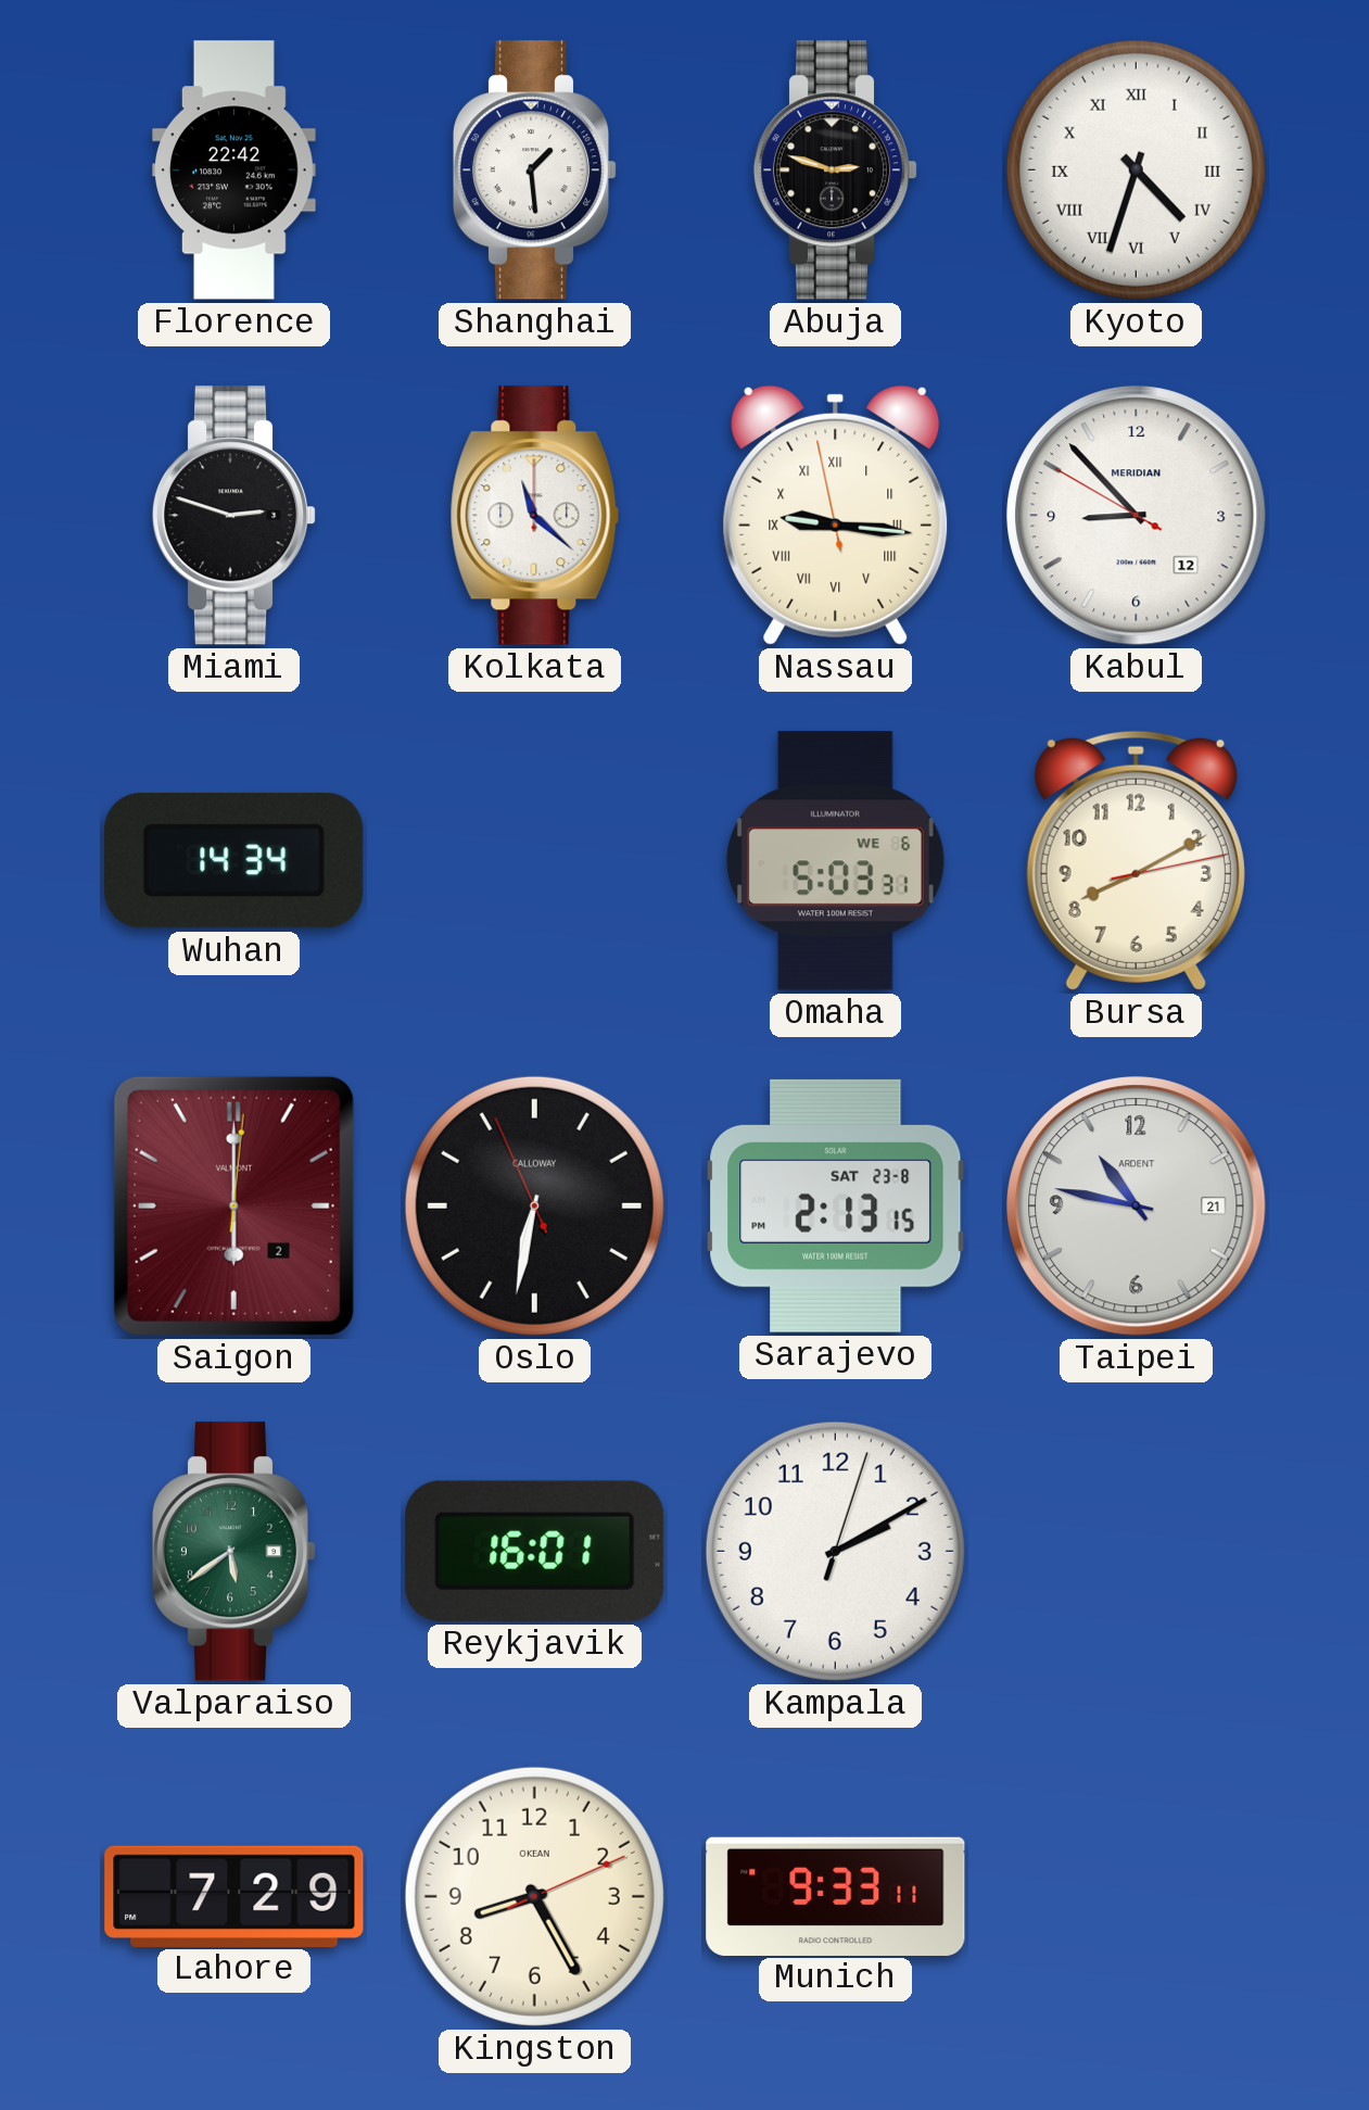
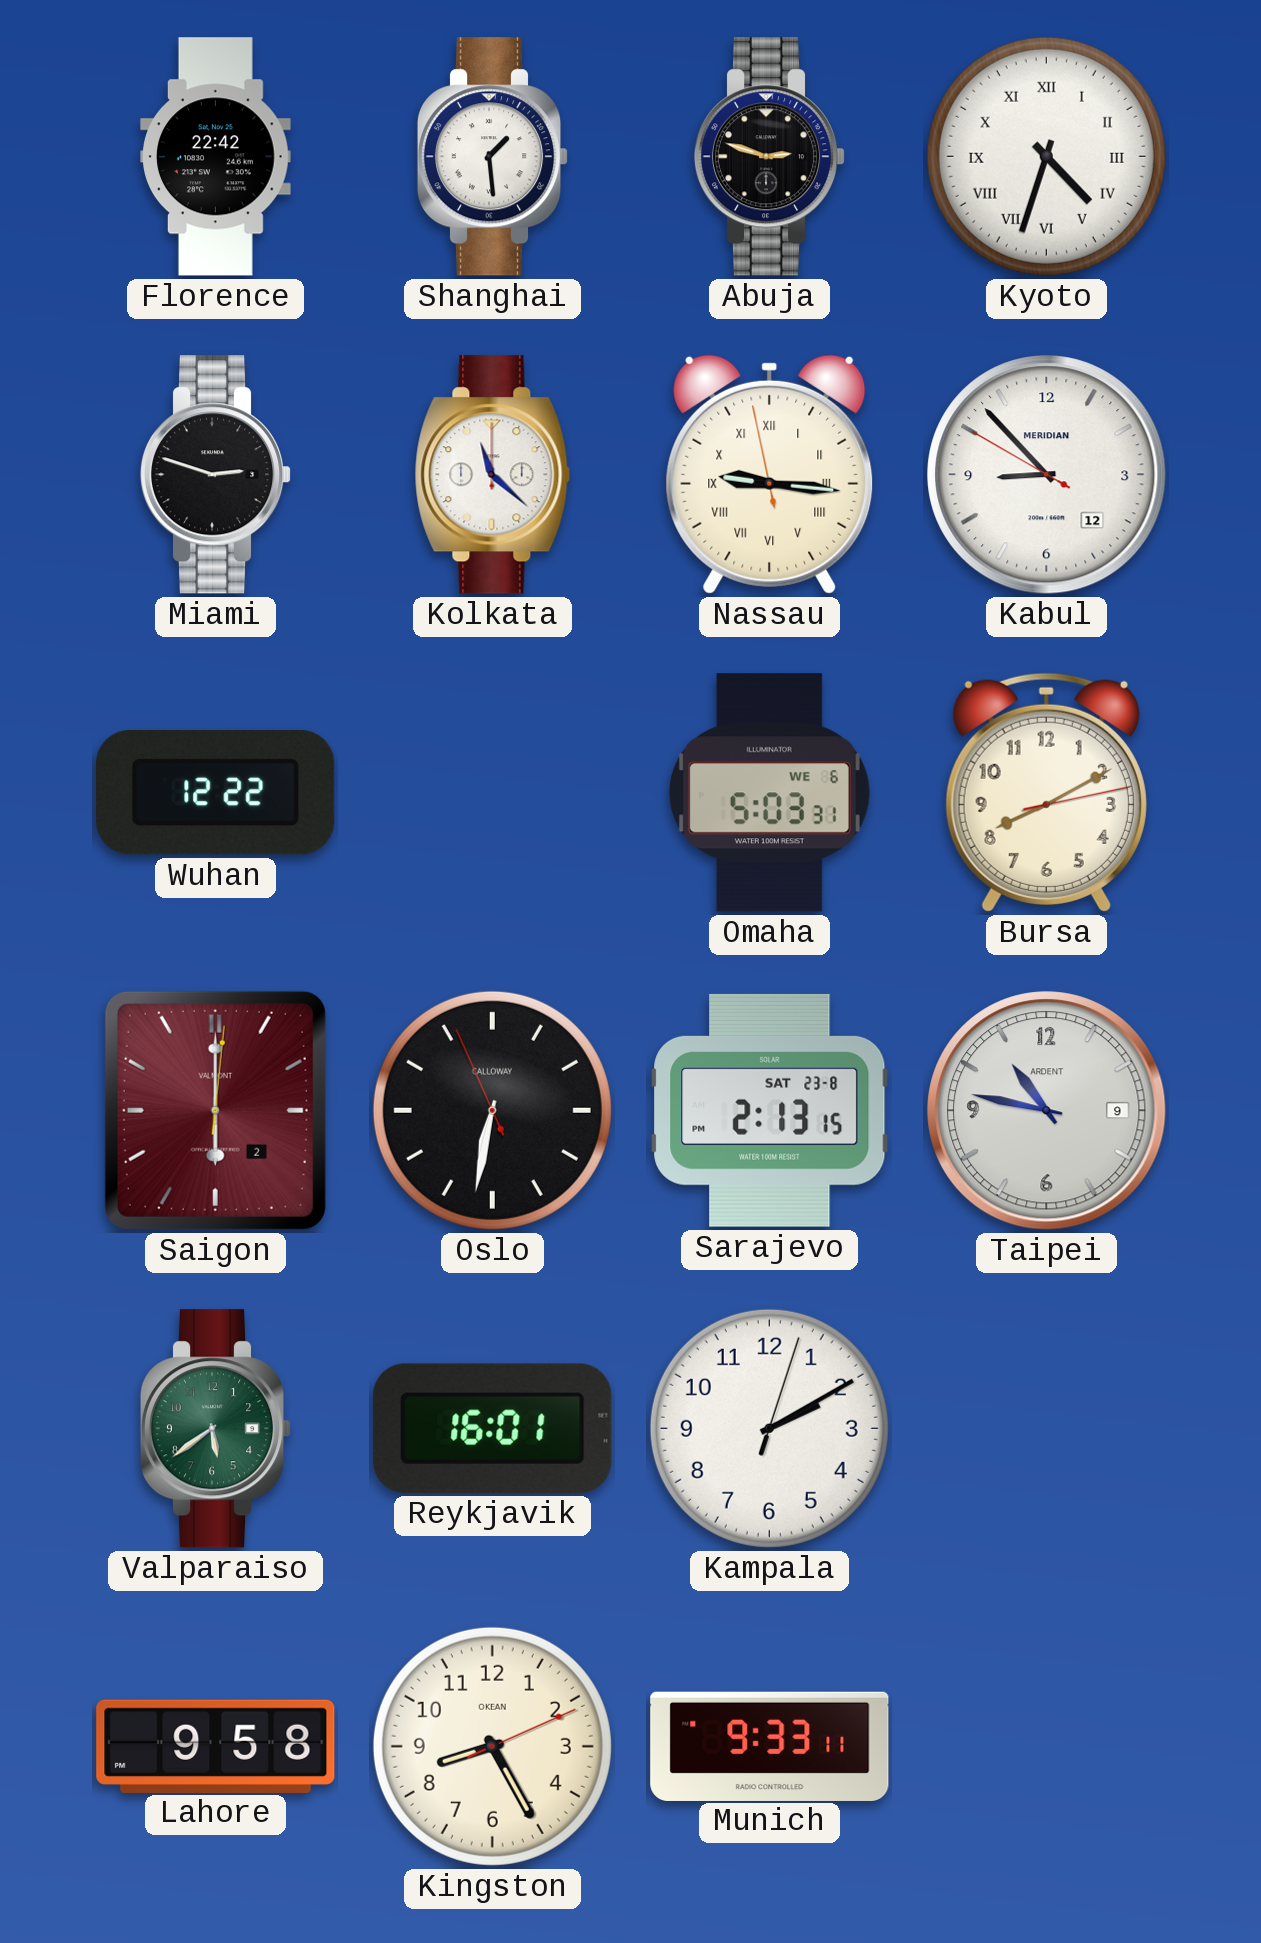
Wuhan: 14:34 -> 12:22
Taipei date: 21 -> 9
Lahore: 7:29 -> 9:58
